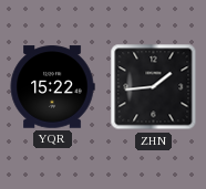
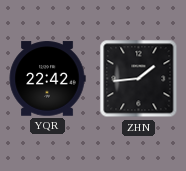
YQR: 15:22 -> 22:42
